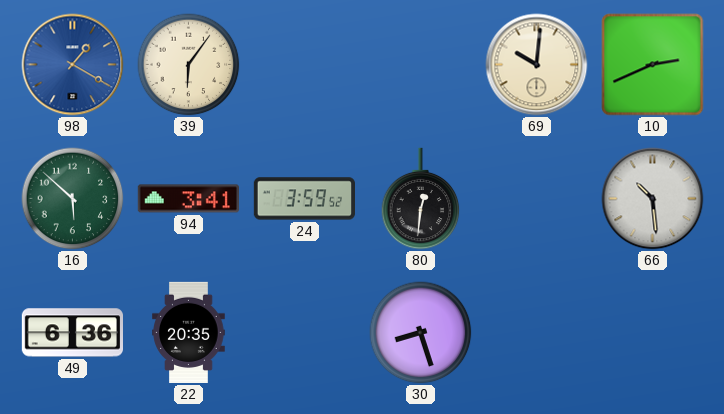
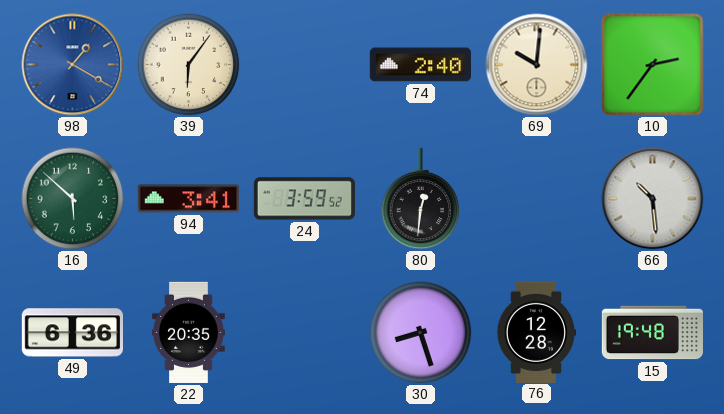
74: none -> 2:40
10: 2:41 -> 2:36
76: none -> 12:28
15: none -> 19:48
